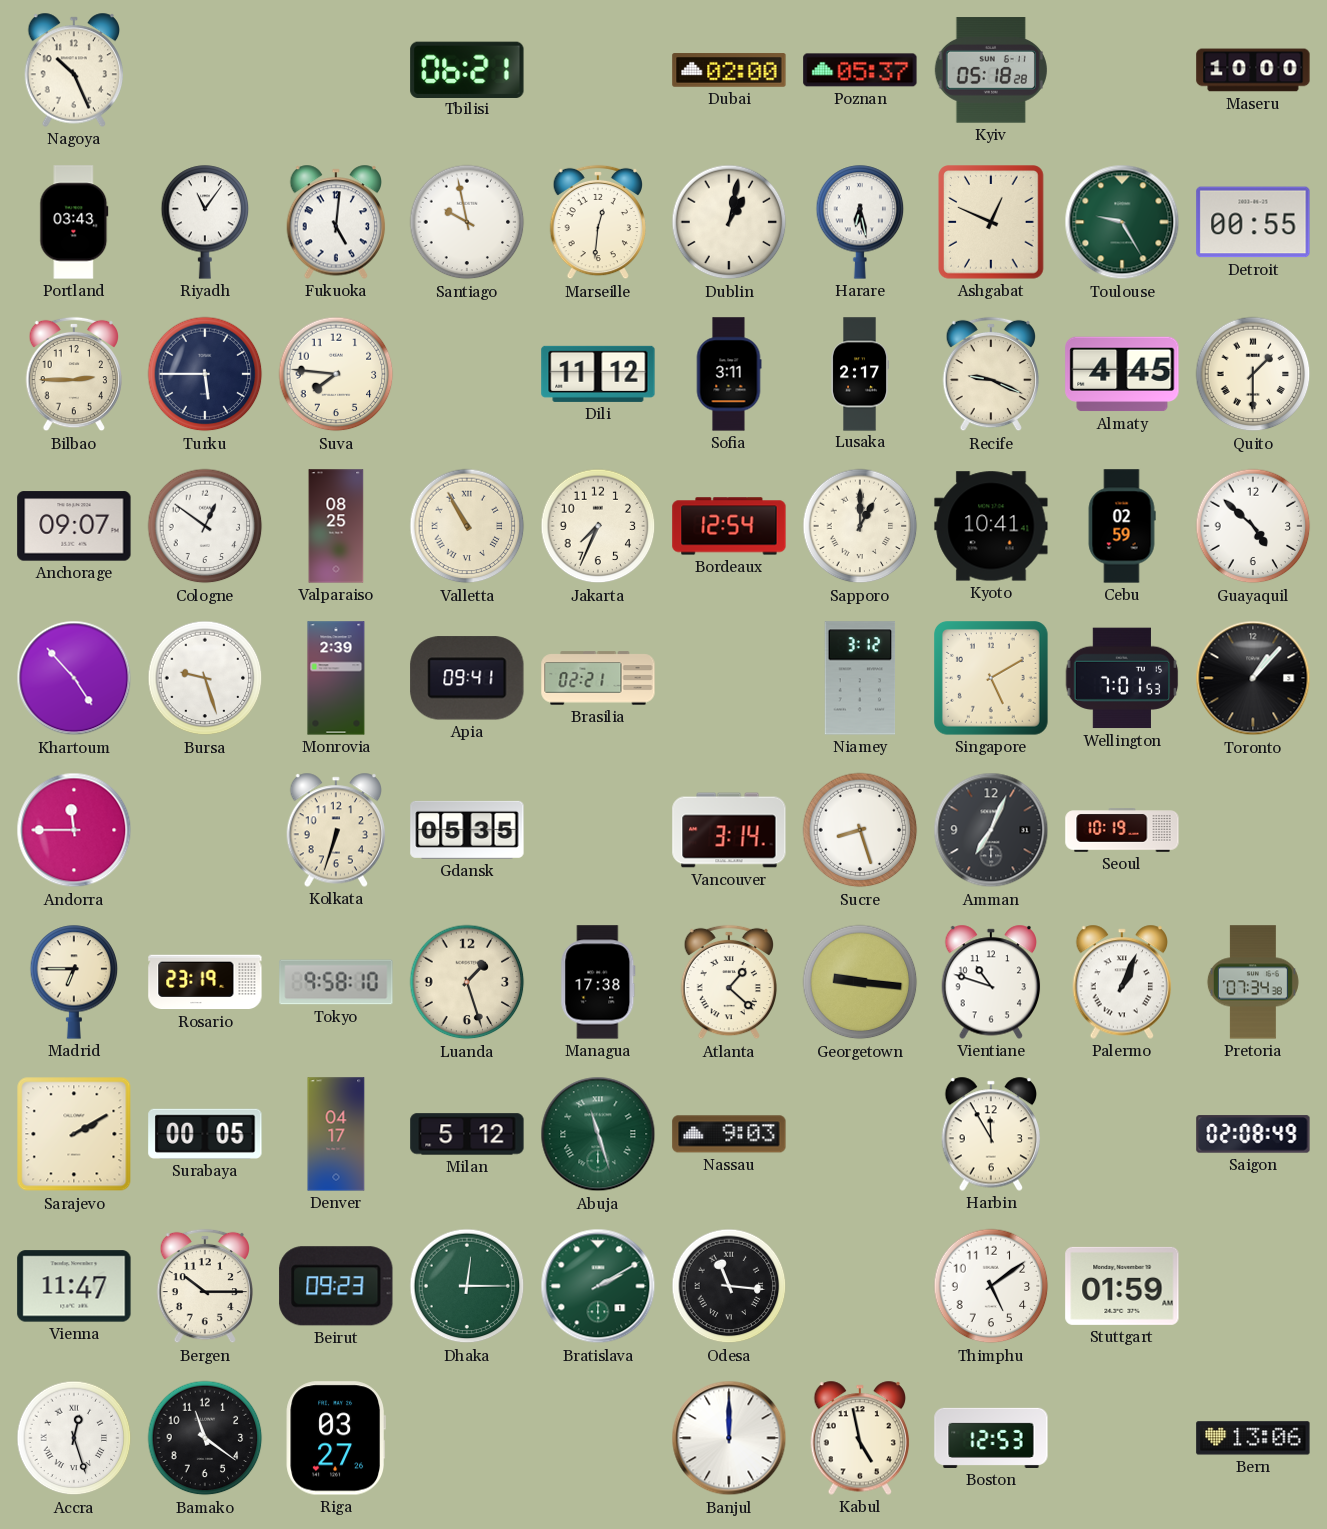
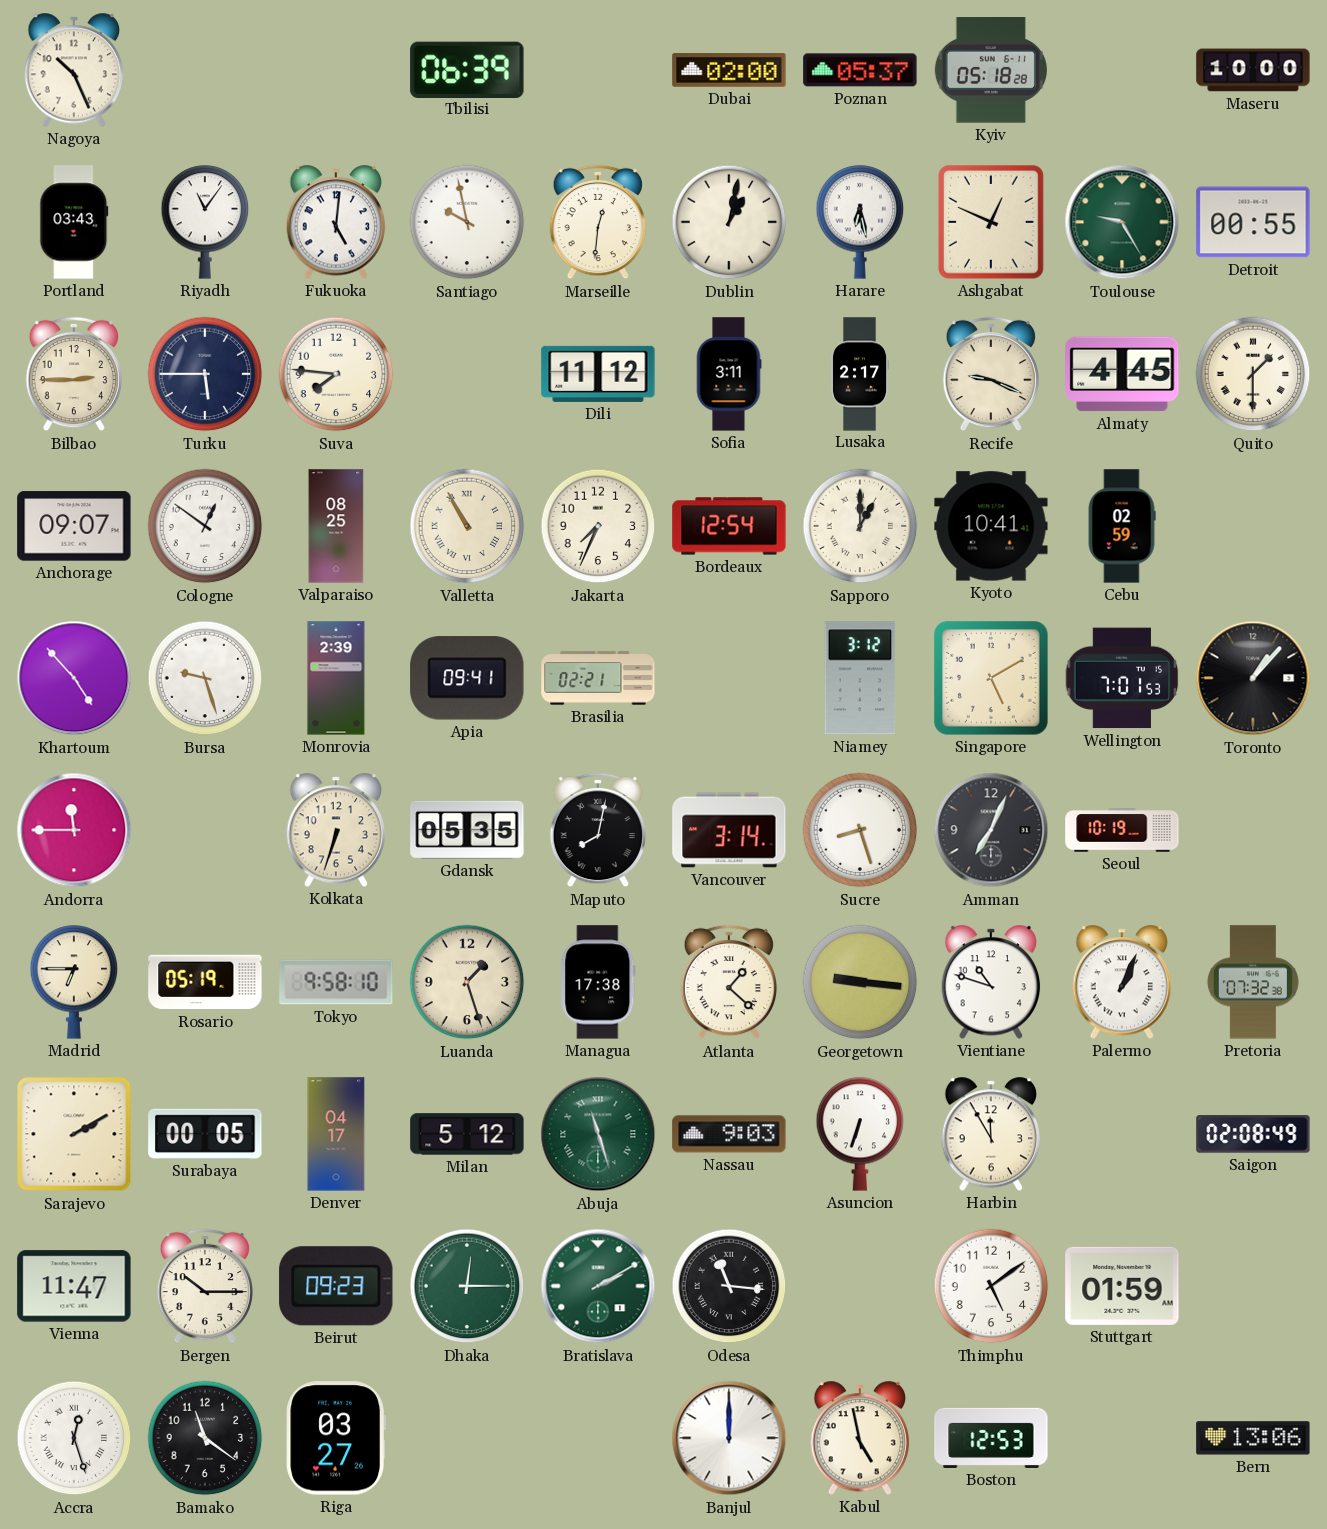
Tbilisi: 06:21 -> 06:39
Guayaquil: 4:52 -> none
Maputo: none -> 8:02
Rosario: 23:19 -> 05:19
Pretoria: 07:34 -> 07:32
Asuncion: none -> 6:33
